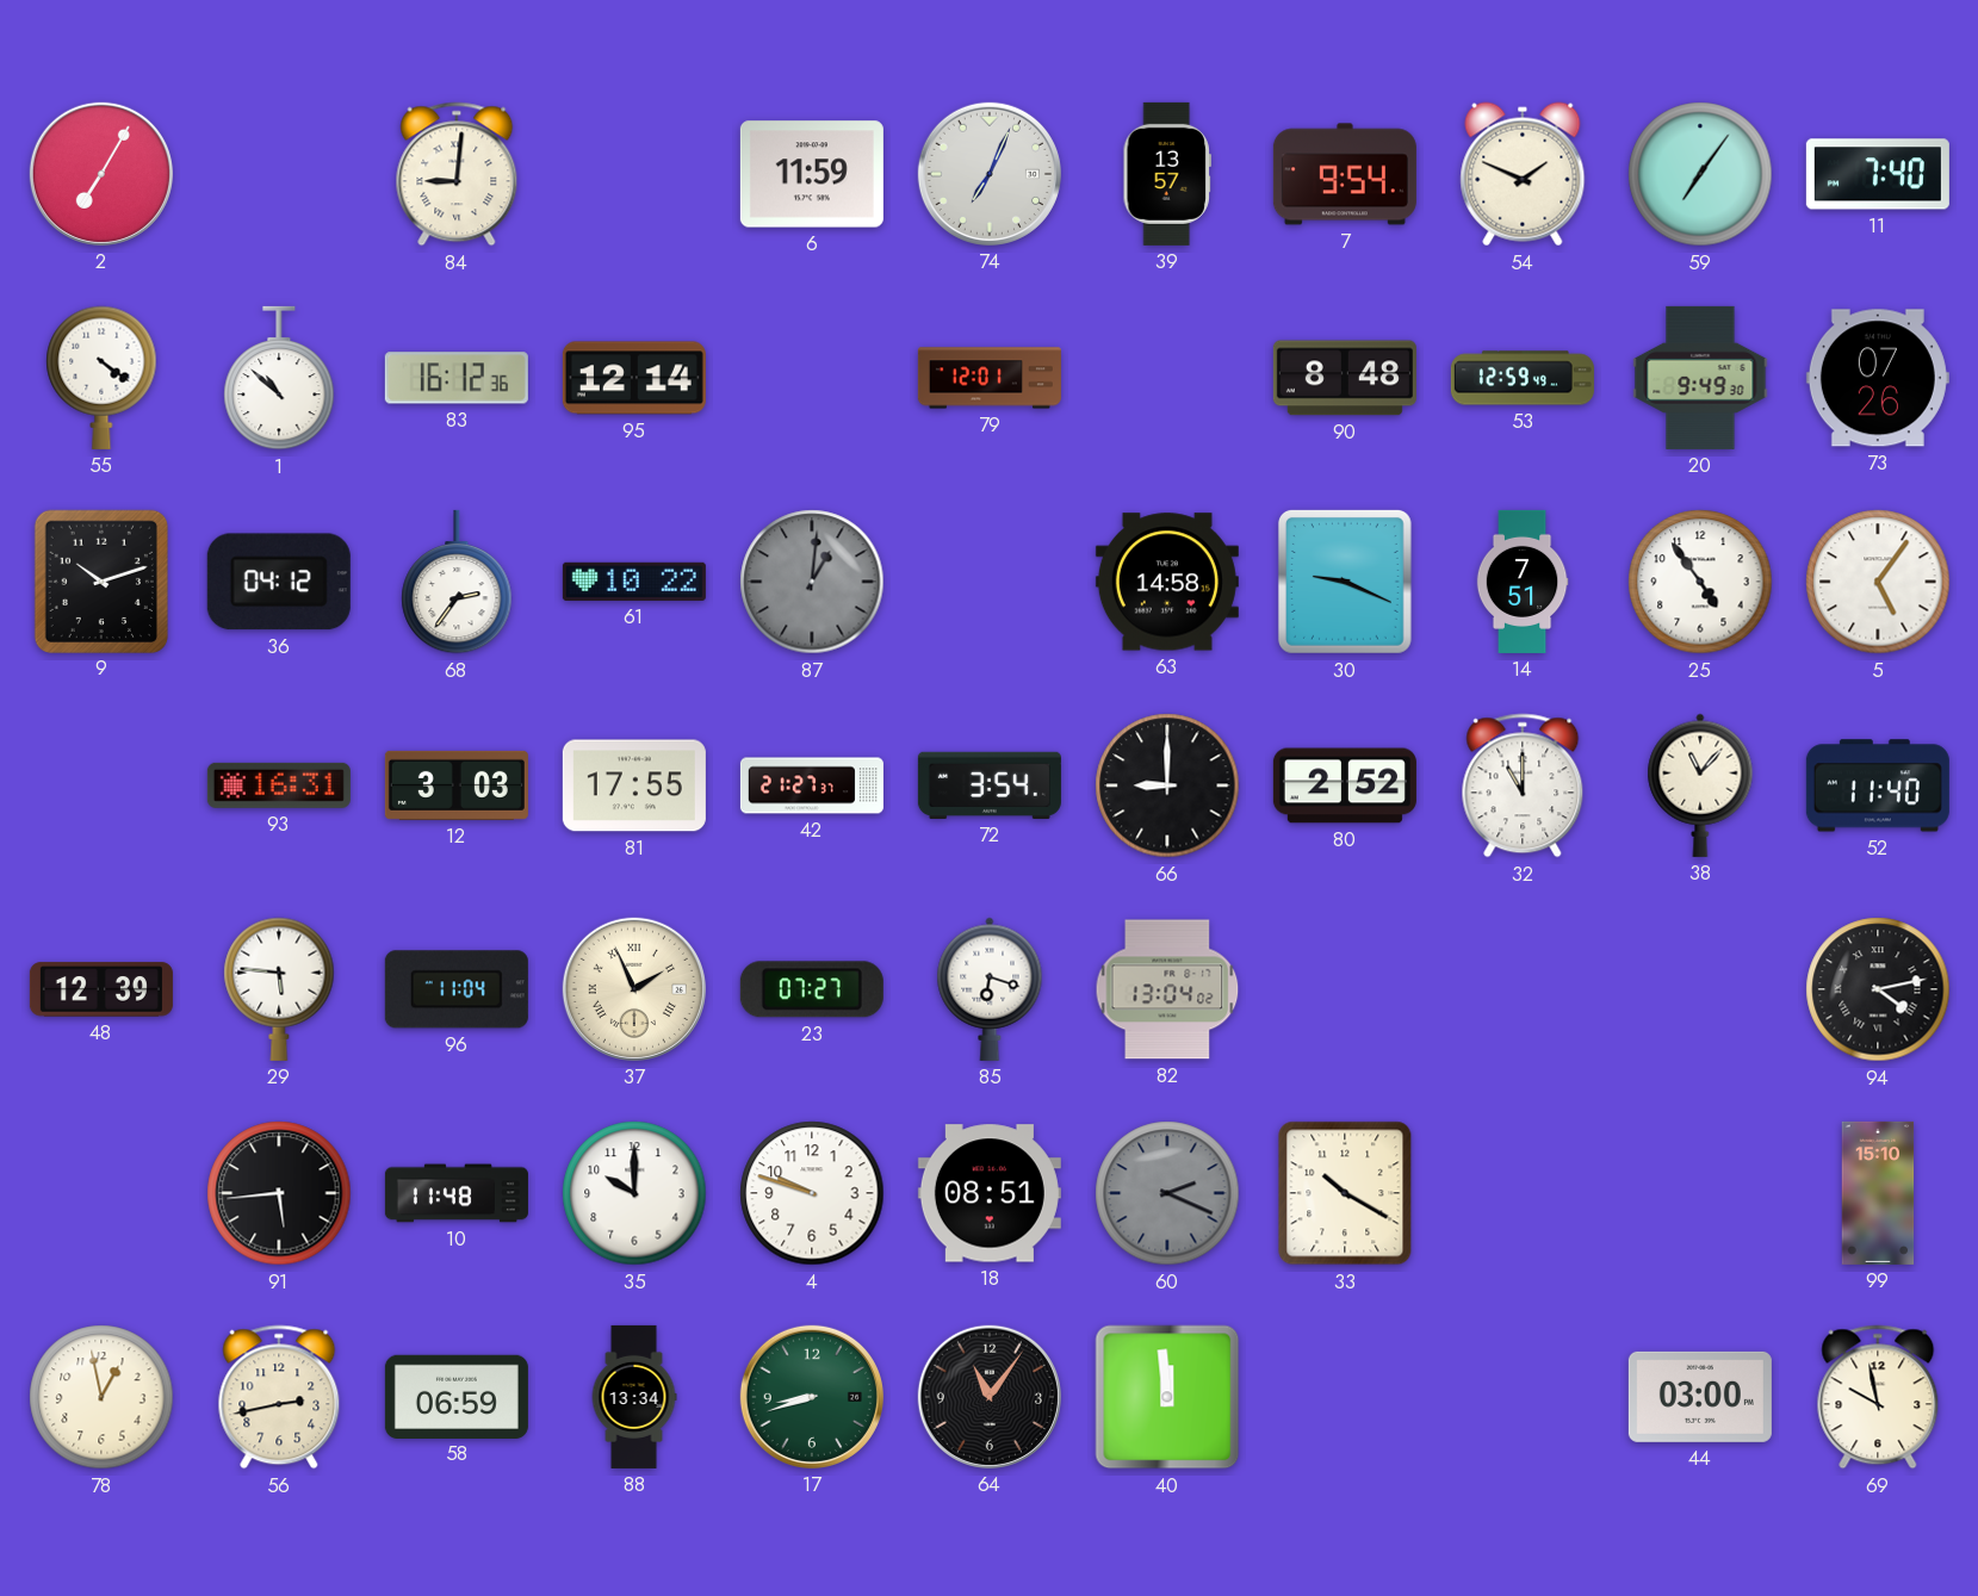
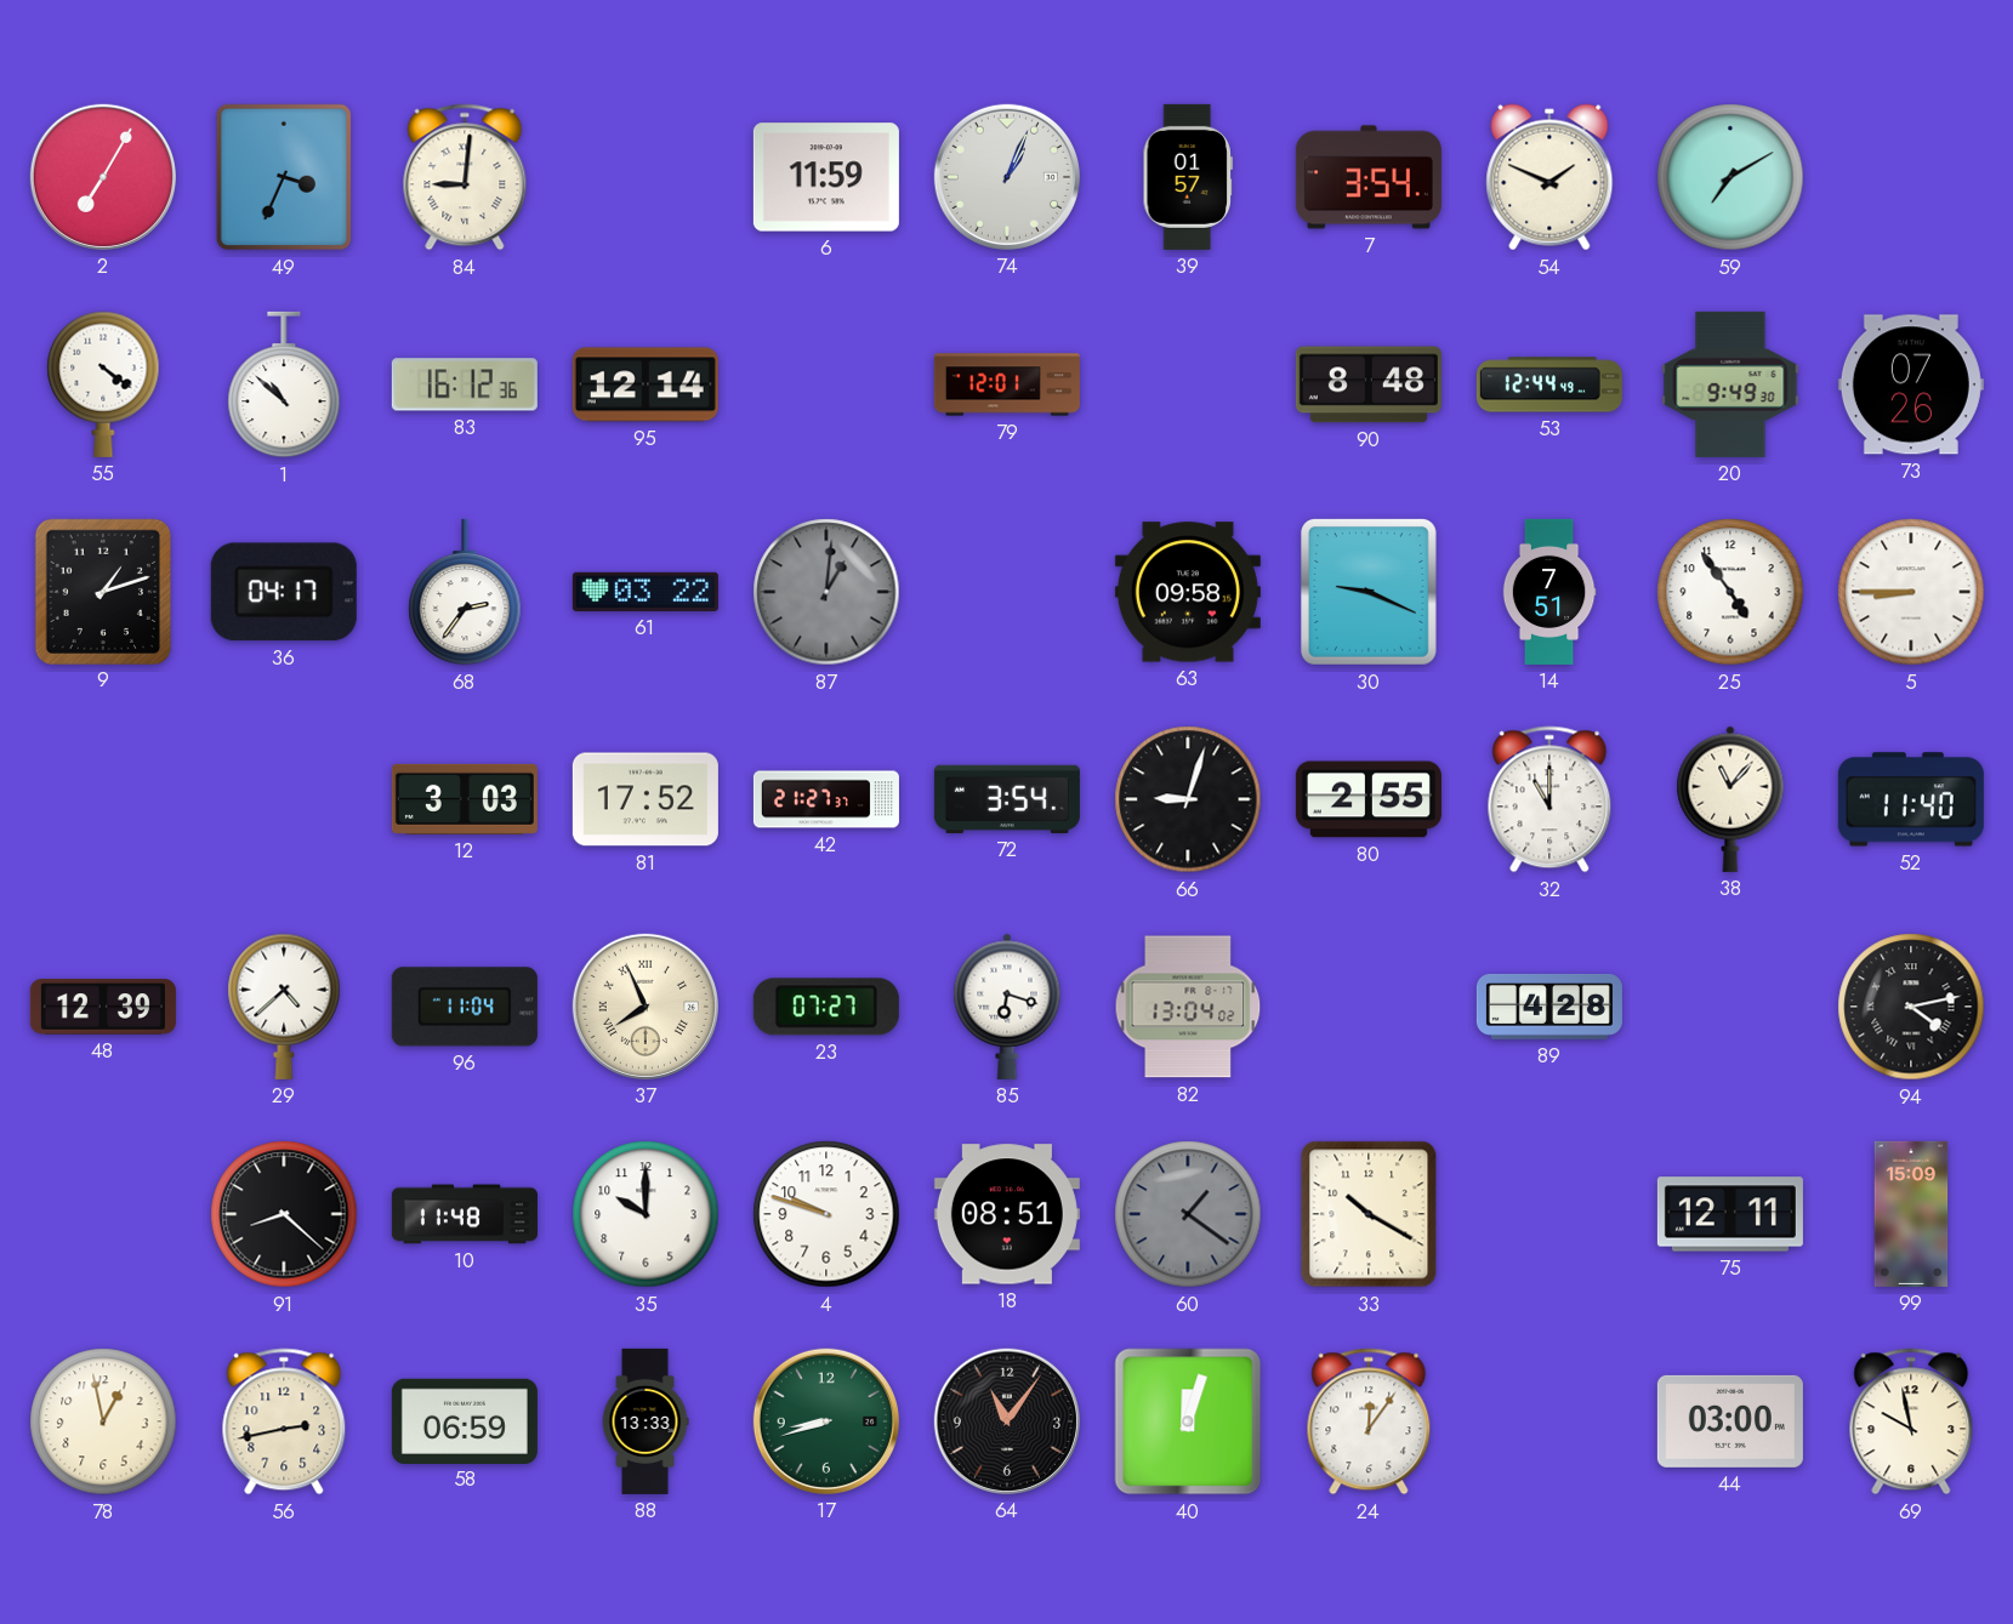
49: none -> 3:34
74: 7:04 -> 1:04
39: 13:57 -> 01:57
7: 9:54 -> 3:54
59: 7:06 -> 7:10
11: 7:40 -> none
53: 12:59 -> 12:44
9: 10:12 -> 1:12
36: 04:12 -> 04:17
61: 10:22 -> 03:22
63: 14:58 -> 09:58
5: 5:06 -> 8:45
93: 16:31 -> none
81: 17:55 -> 17:52
66: 9:00 -> 9:03
80: 2:52 -> 2:55
29: 5:46 -> 4:38
37: 1:56 -> 7:56
89: none -> 4:28
91: 5:44 -> 8:22
60: 2:19 -> 1:21
75: none -> 12:11
99: 15:10 -> 15:09
88: 13:34 -> 13:33
40: 11:59 -> 12:03
24: none -> 12:06
